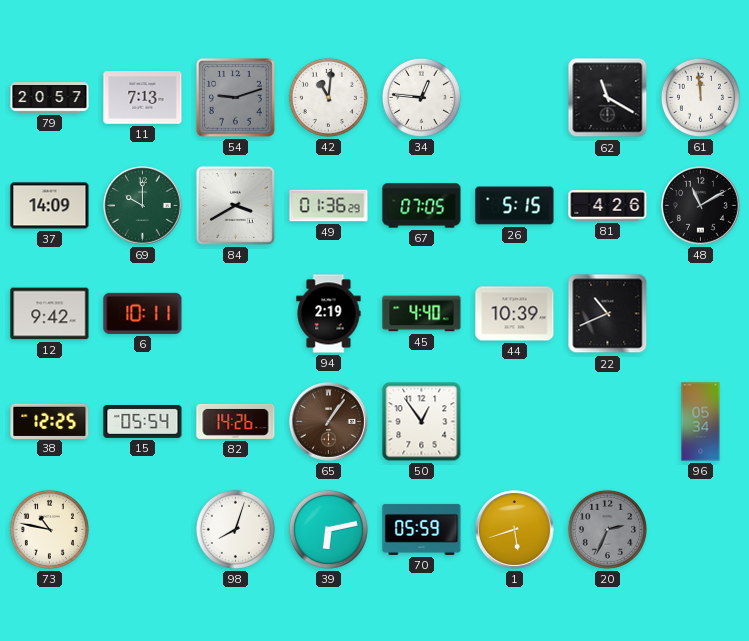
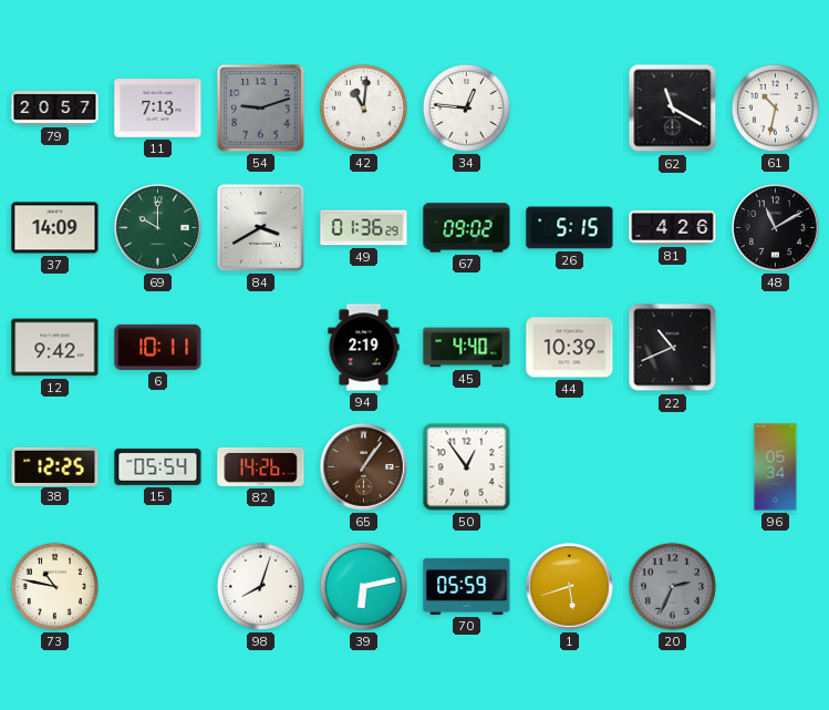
61: 11:59 -> 10:32
67: 07:05 -> 09:02
